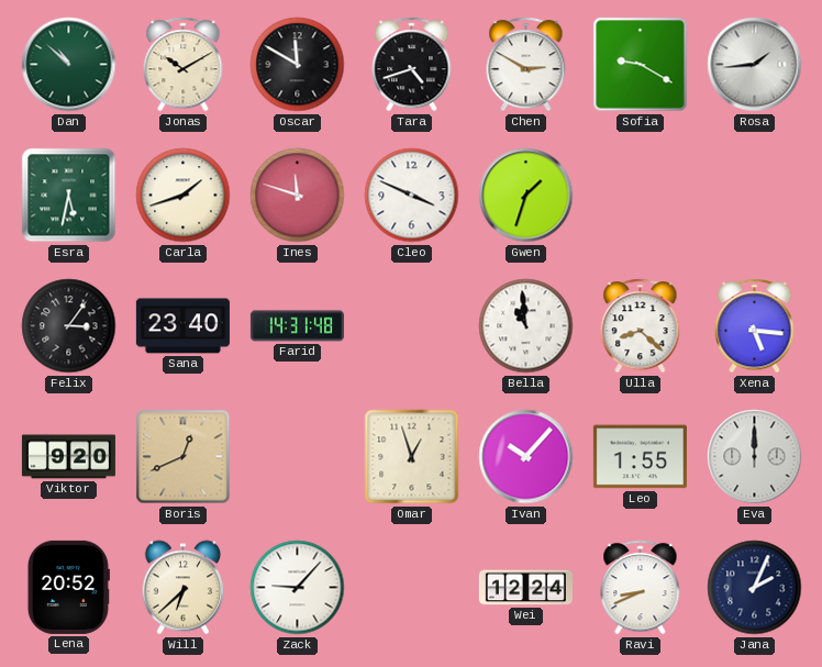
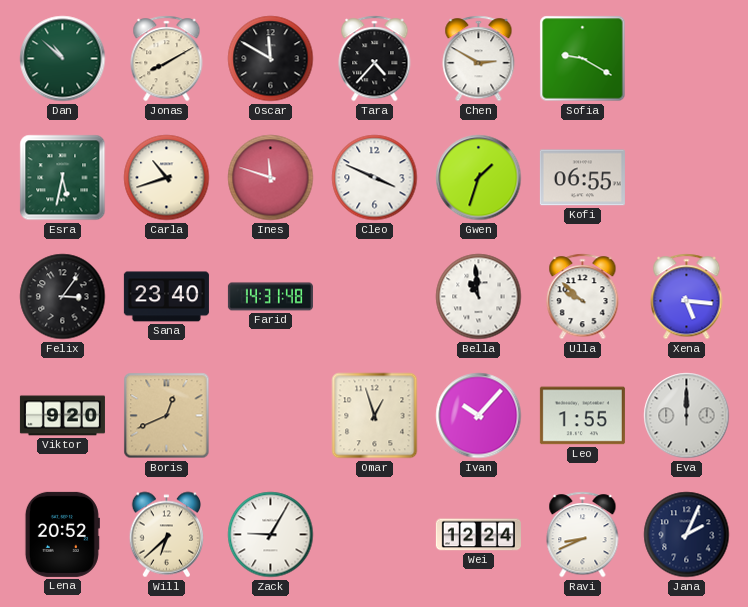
Jonas: 10:10 -> 8:10
Tara: 4:42 -> 4:37
Rosa: 1:44 -> none
Carla: 1:42 -> 10:42
Kofi: none -> 06:55
Ulla: 8:22 -> 9:52
Zack: 9:07 -> 9:05
